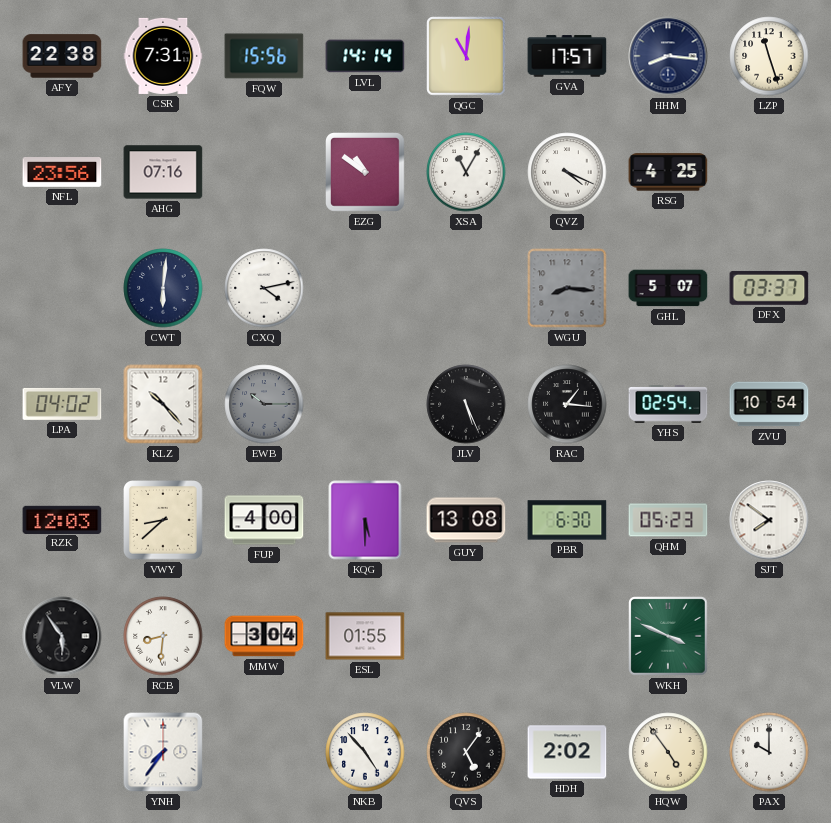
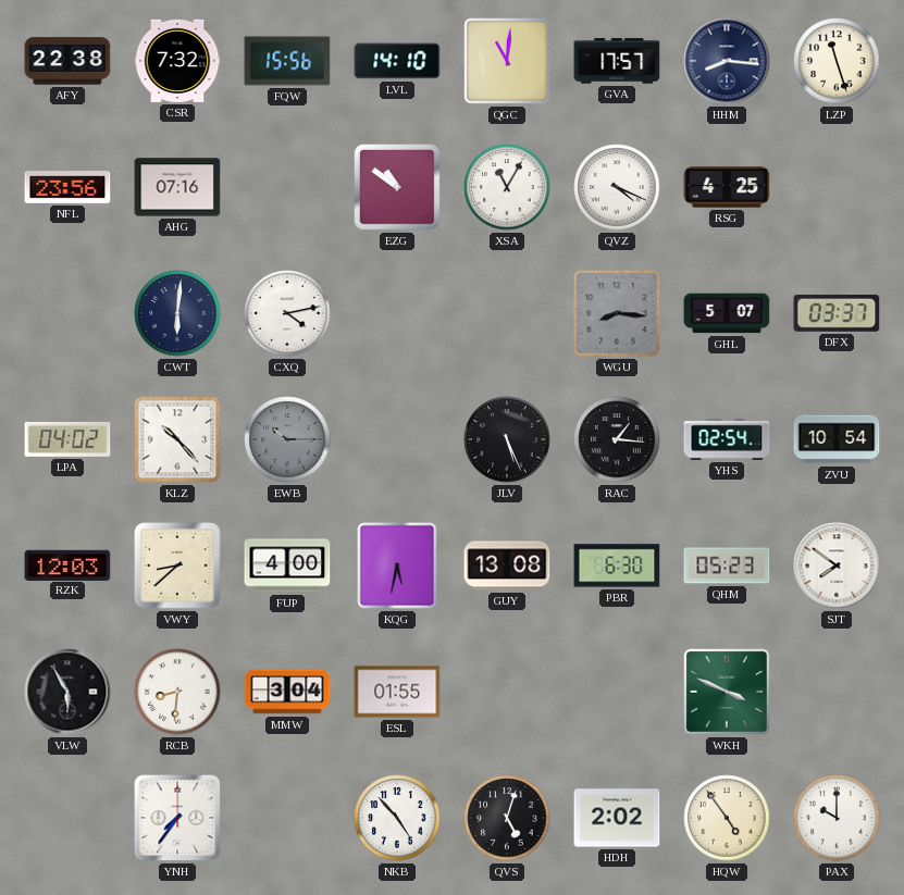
CSR: 7:31 -> 7:32
LVL: 14:14 -> 14:10
KQG: 5:30 -> 5:32
VLW: 5:54 -> 5:55
QVS: 5:06 -> 5:03
